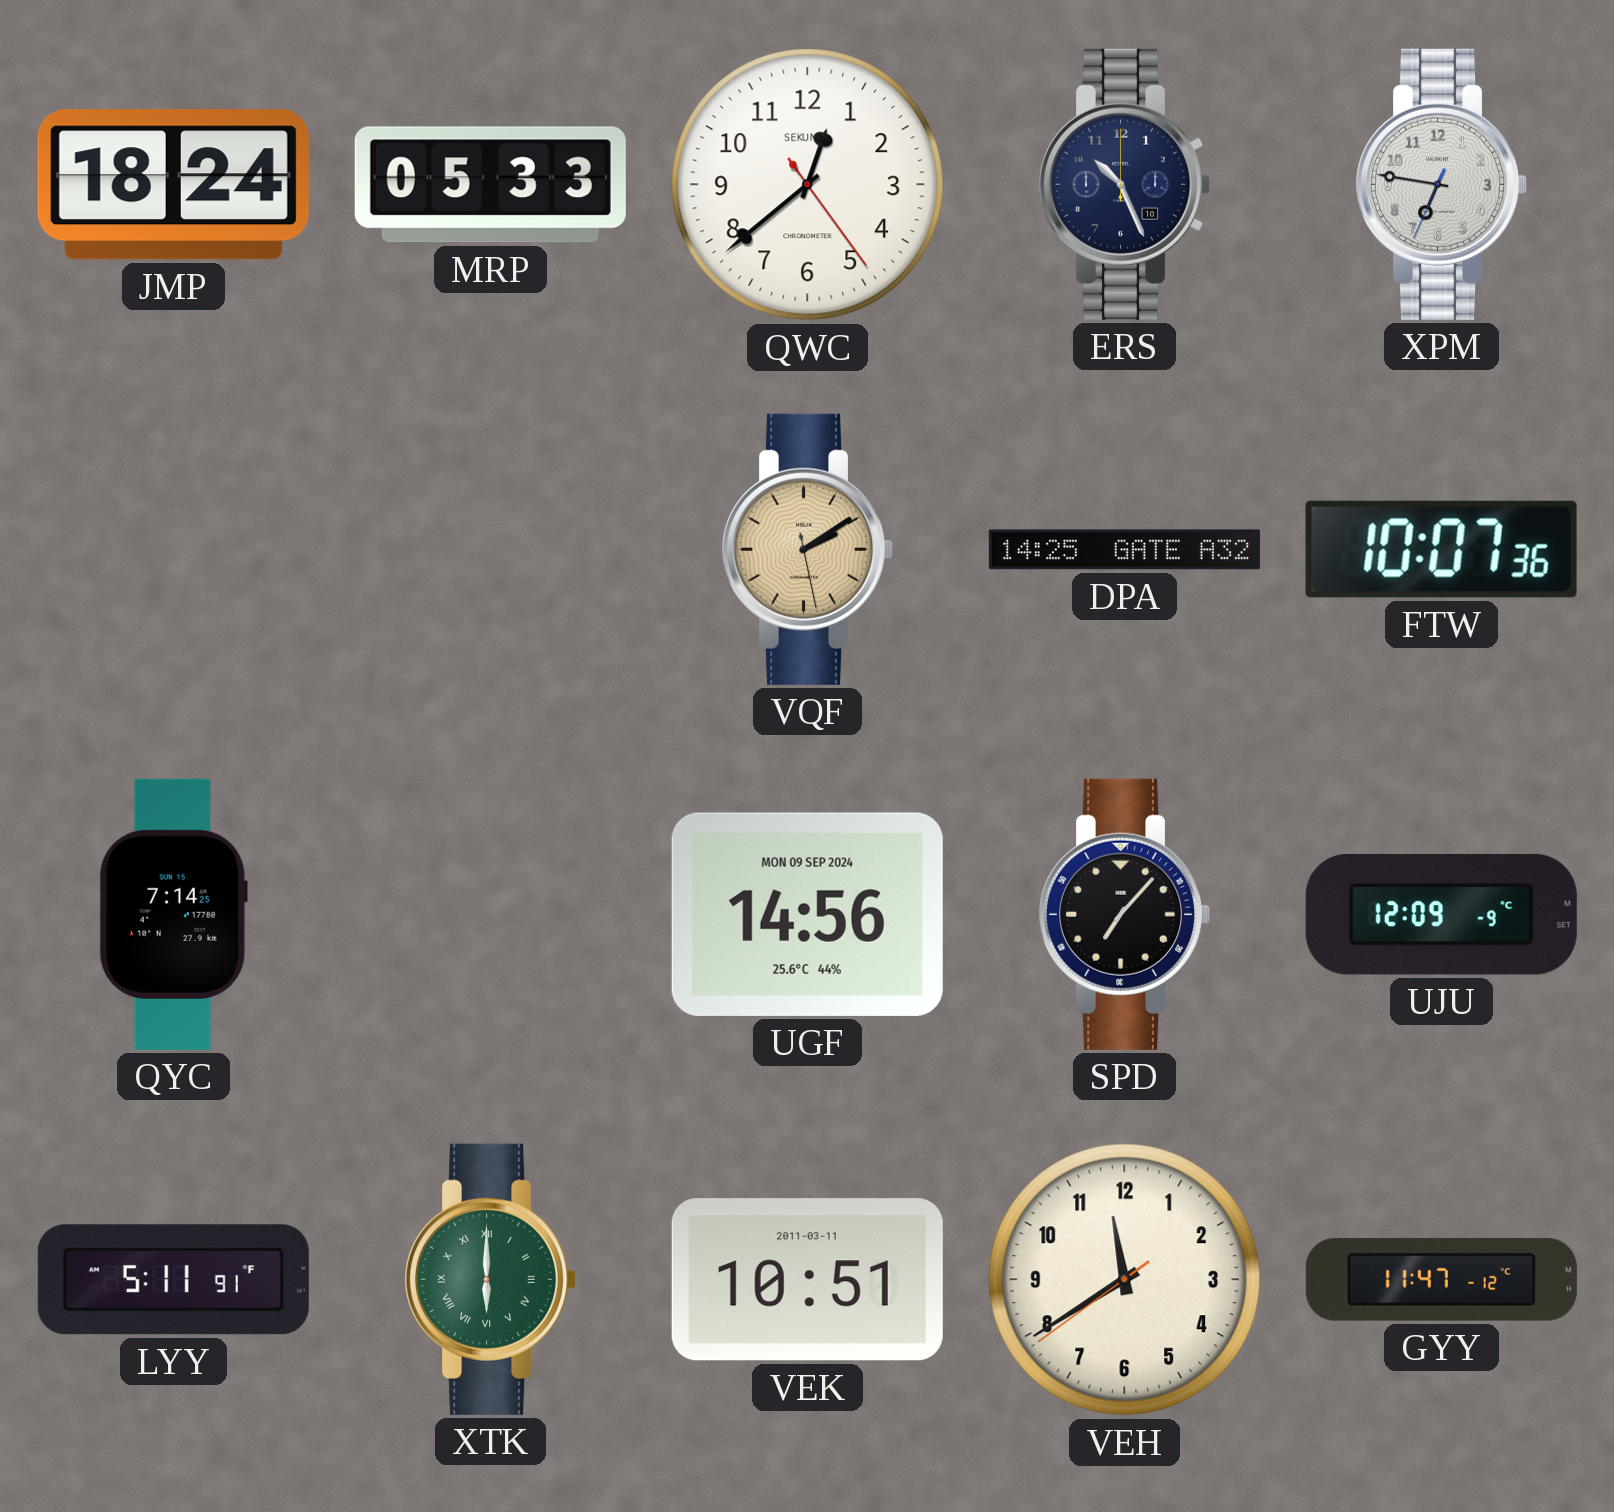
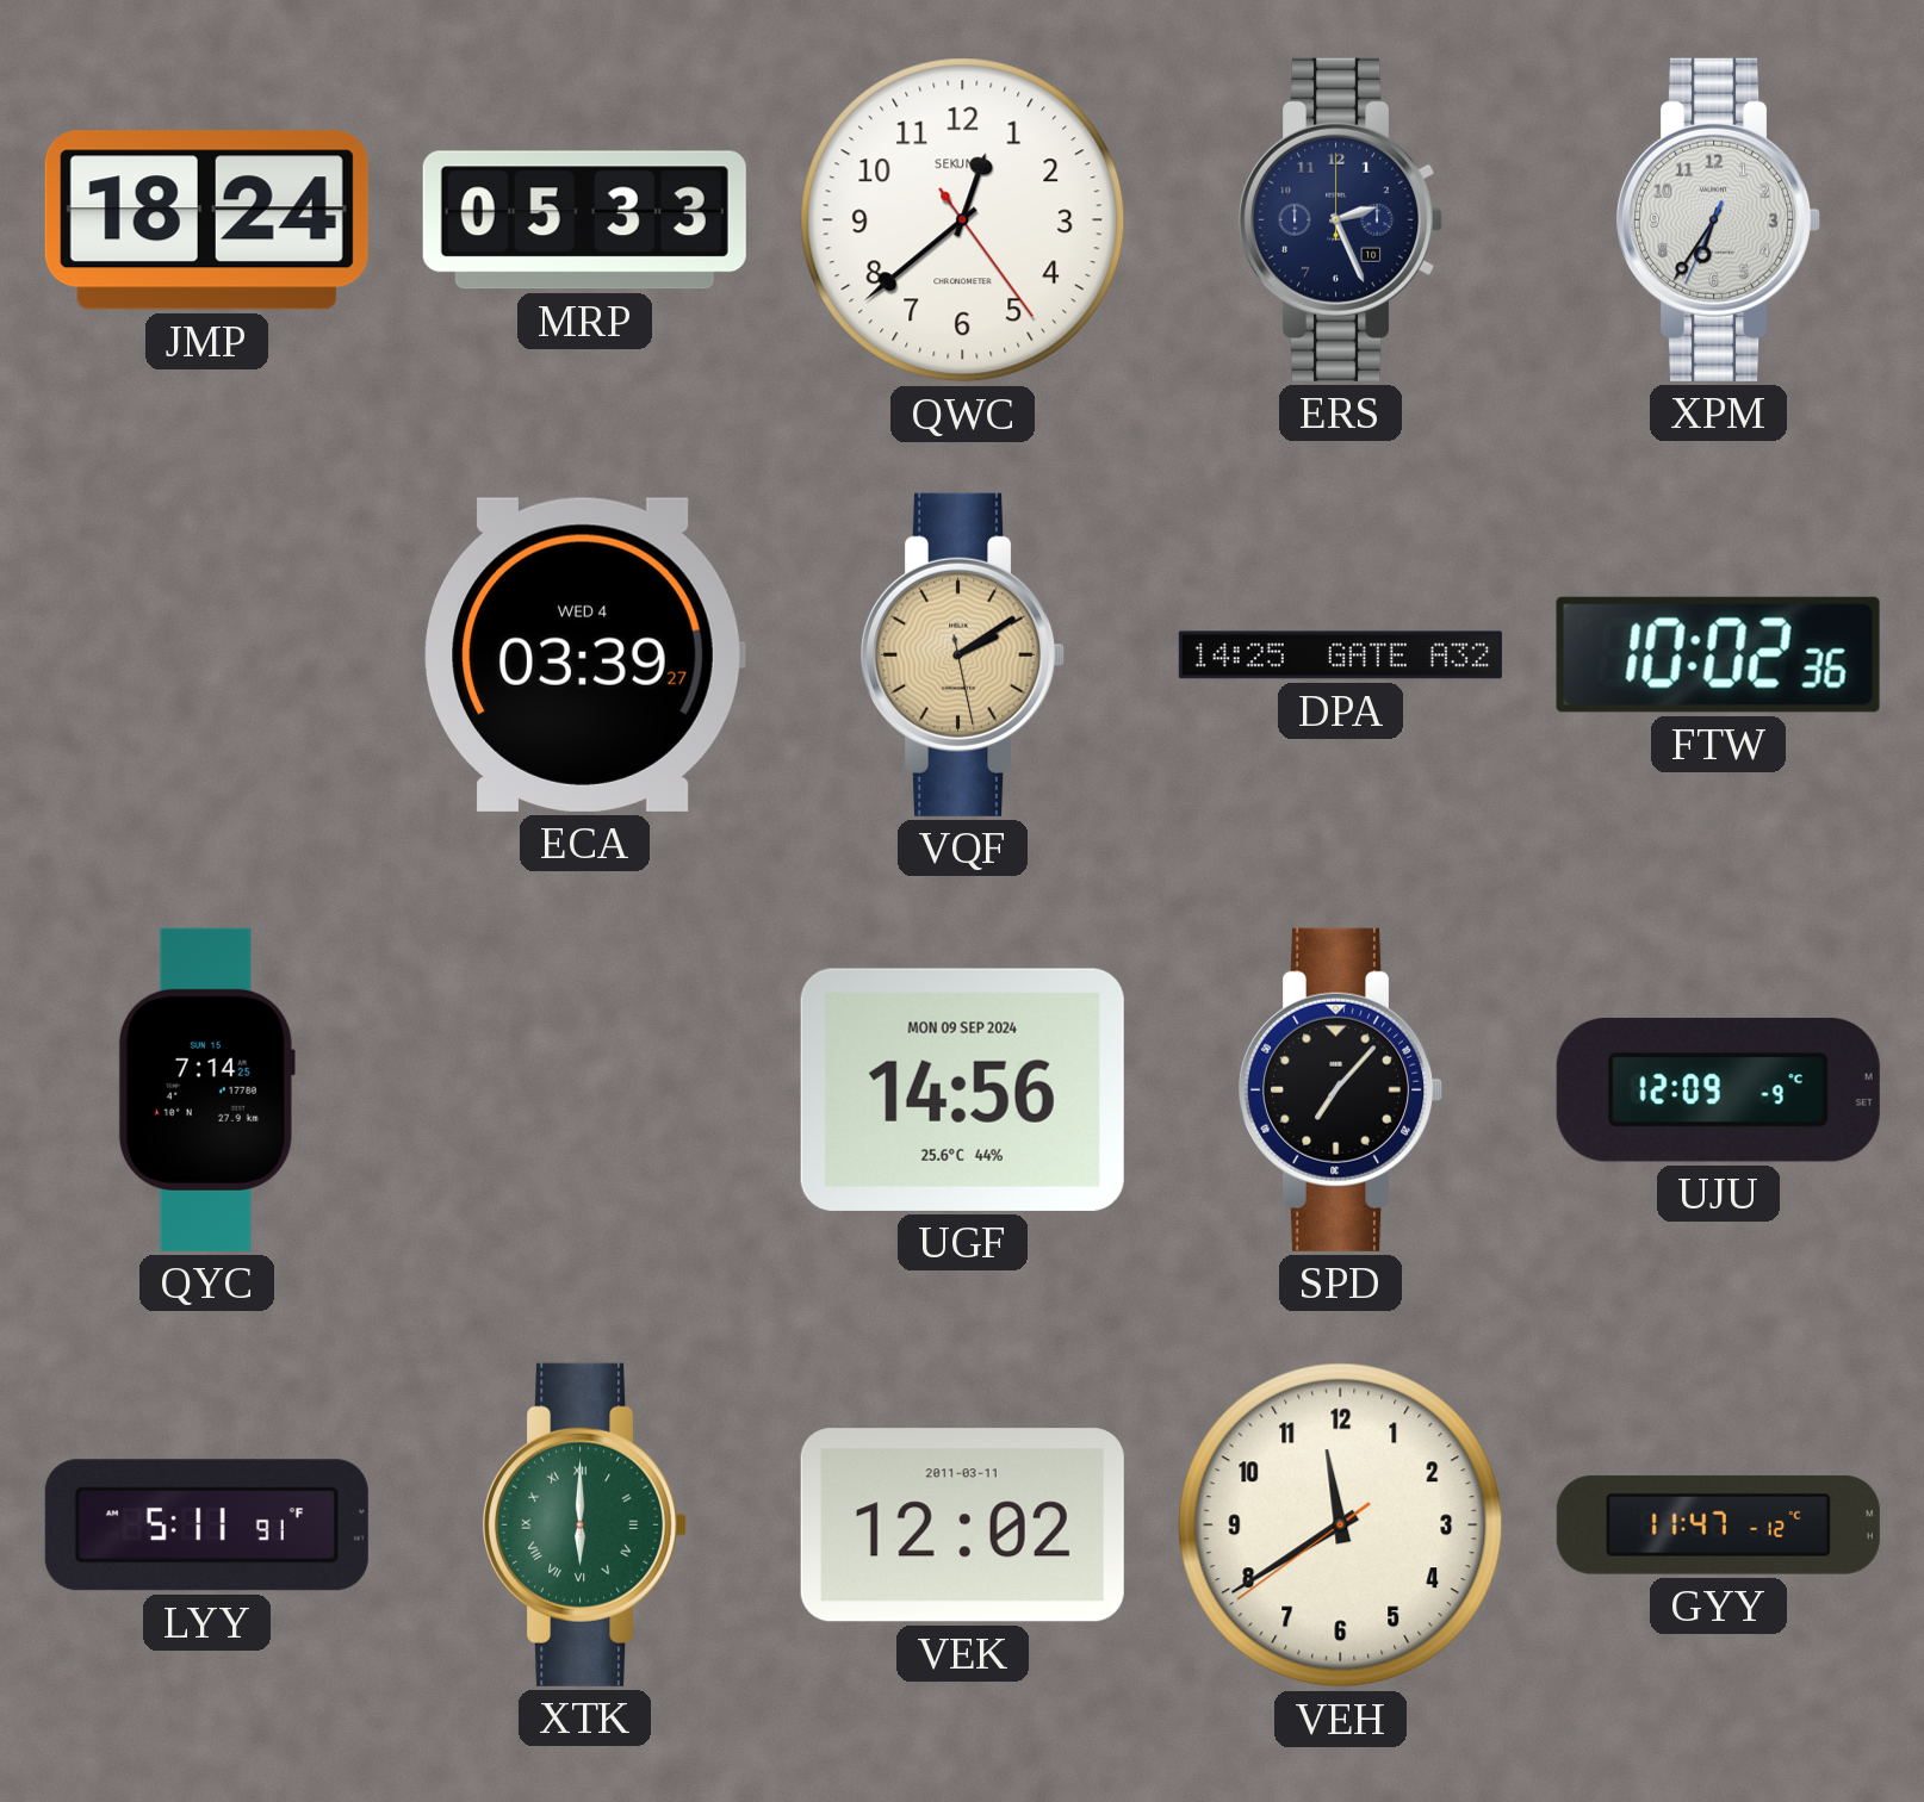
ERS: 10:26 -> 2:26
XPM: 6:46 -> 6:35
ECA: none -> 03:39
FTW: 10:07 -> 10:02
VEK: 10:51 -> 12:02
